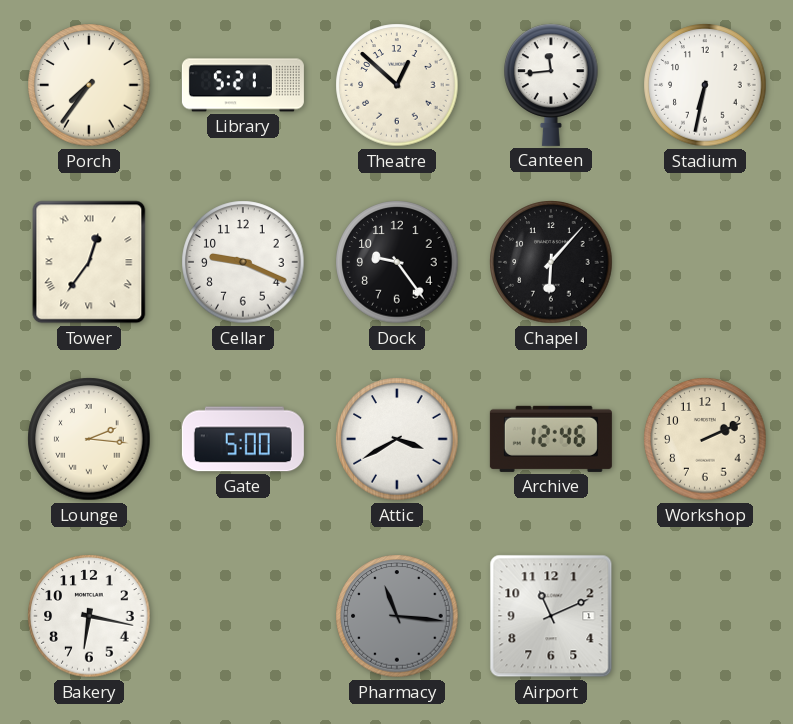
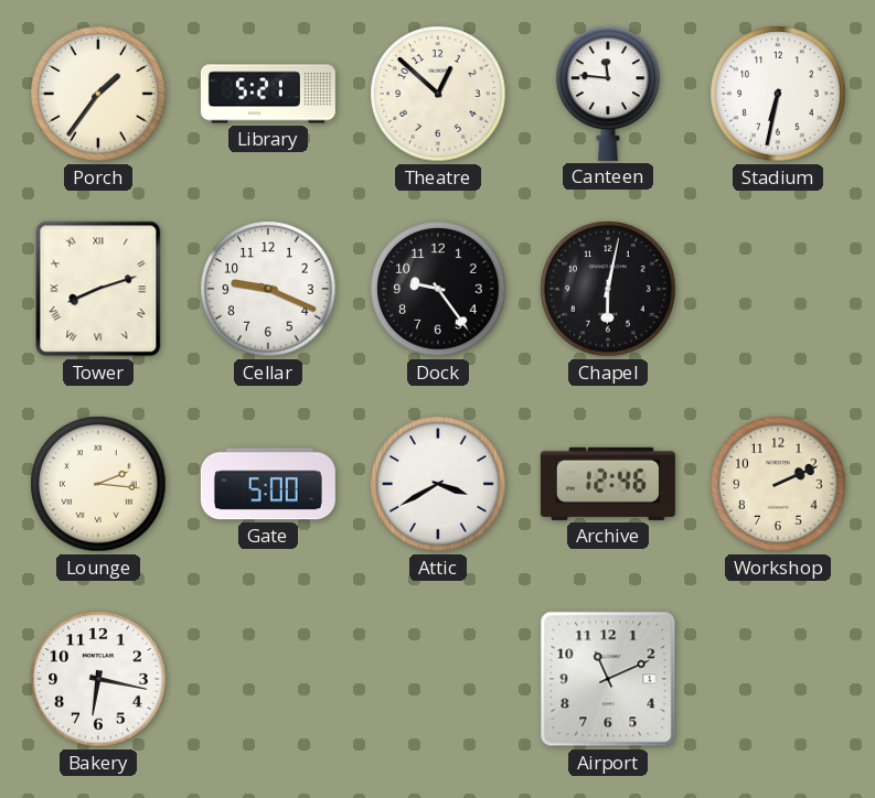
Porch: 7:36 -> 1:36
Canteen: 11:44 -> 11:46
Tower: 12:36 -> 8:12
Chapel: 6:07 -> 6:02
Pharmacy: 11:16 -> none
